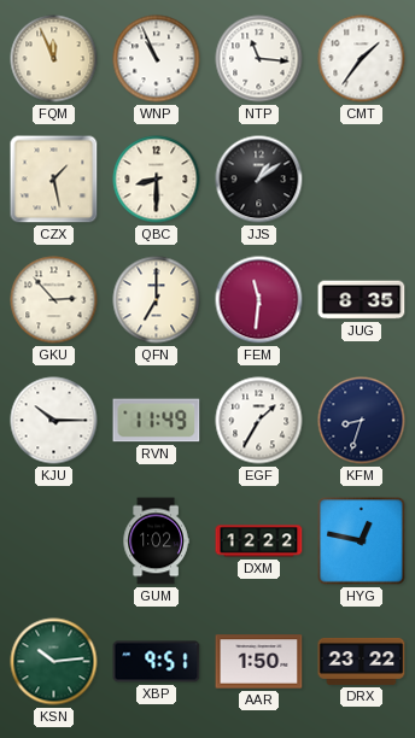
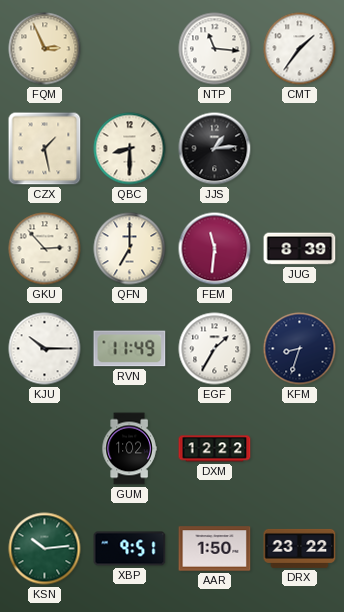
FQM: 11:56 -> 2:56
WNP: 10:56 -> none
JJS: 1:09 -> 1:14
JUG: 8:35 -> 8:39
HYG: 12:47 -> none
